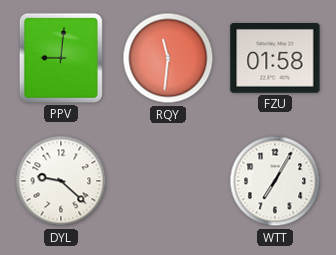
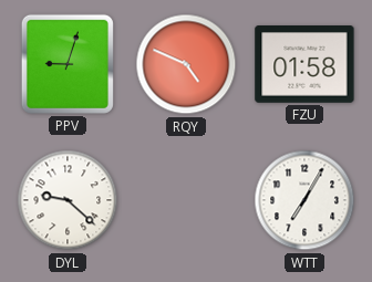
PPV: 9:01 -> 9:03
RQY: 11:31 -> 4:49
